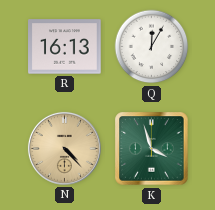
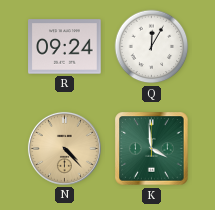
R: 16:13 -> 09:24
K: 3:57 -> 3:59
